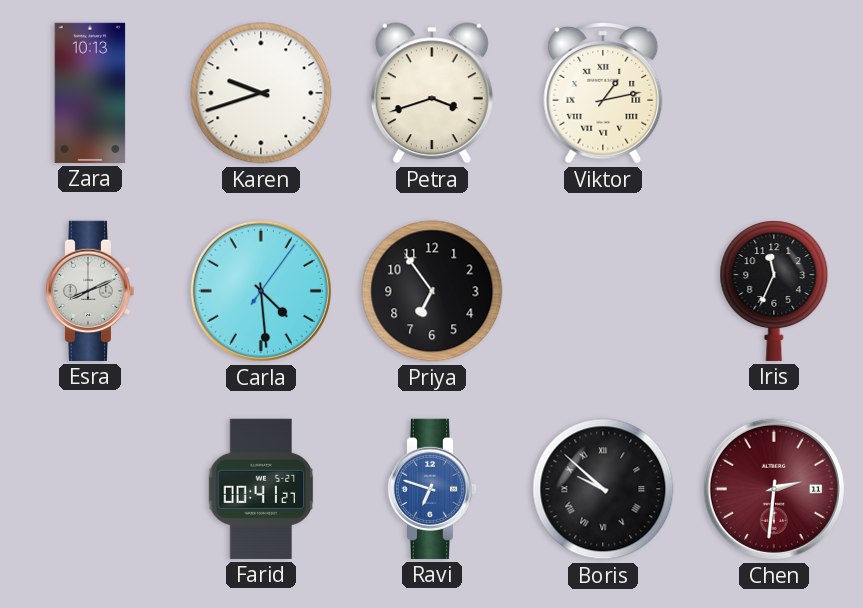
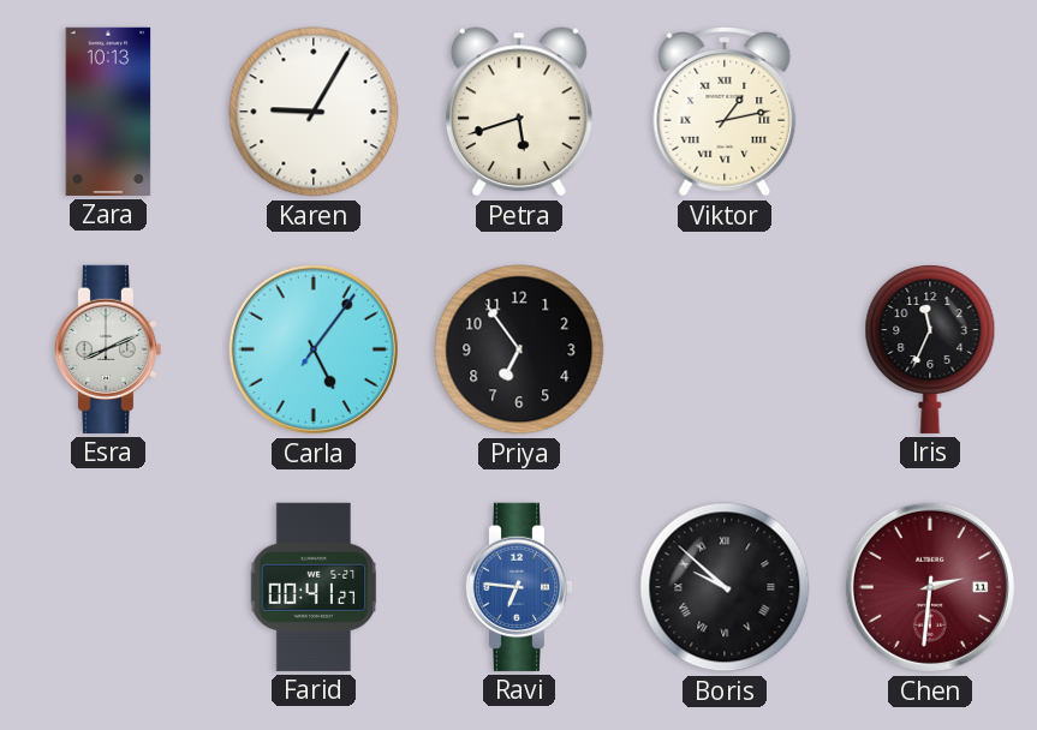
Karen: 9:42 -> 9:05
Petra: 3:42 -> 5:42
Carla: 4:29 -> 5:06
Ravi: 6:48 -> 6:46
